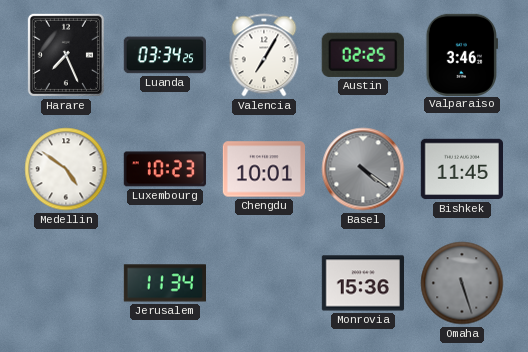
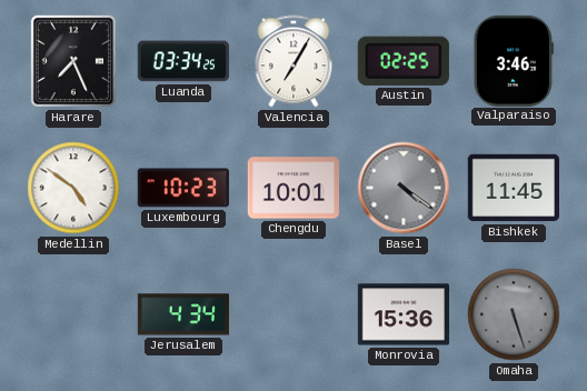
Jerusalem: 11:34 -> 4:34
